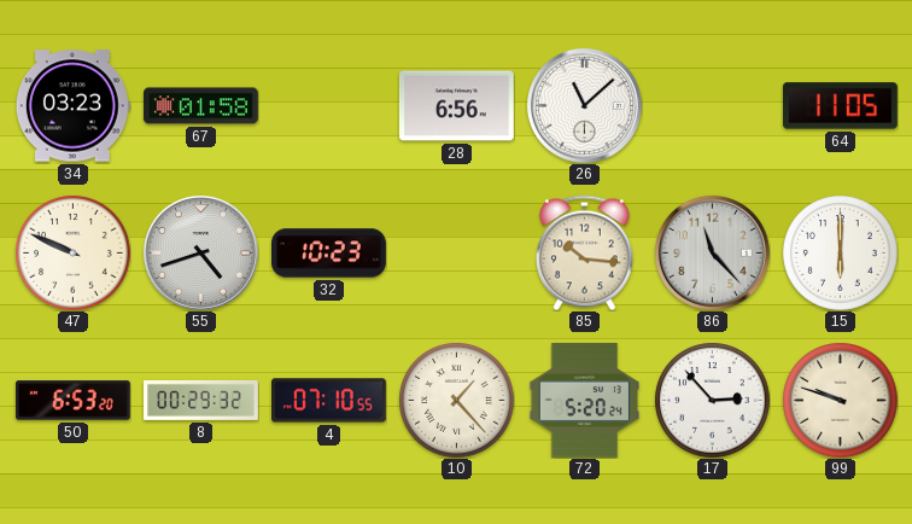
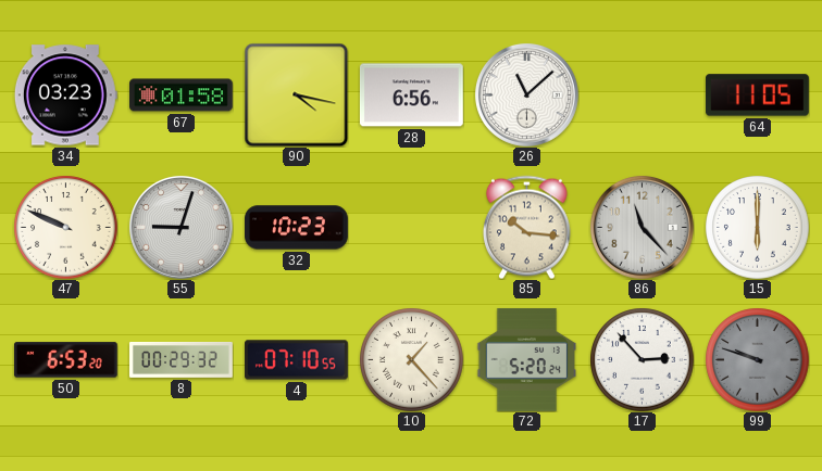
90: none -> 4:17
55: 4:42 -> 9:03
99 dial: cream -> grey
